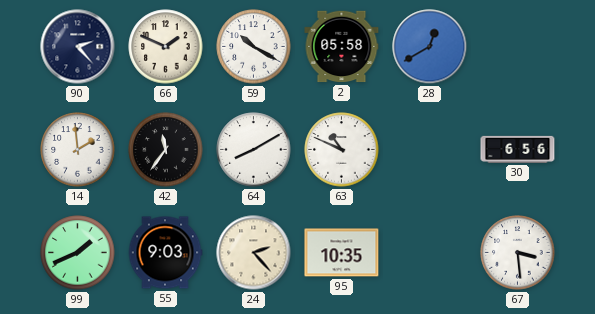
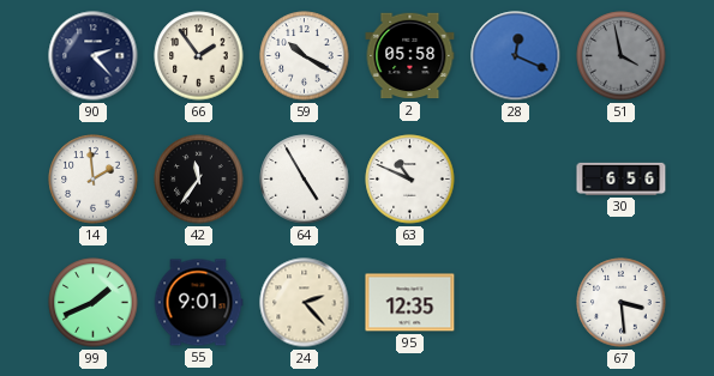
66: 1:49 -> 1:54
28: 12:40 -> 12:19
51: none -> 3:58
64: 8:10 -> 4:55
55: 9:03 -> 9:01
95: 10:35 -> 12:35
